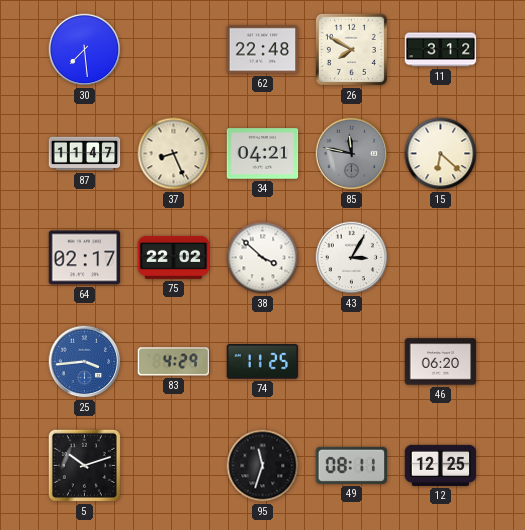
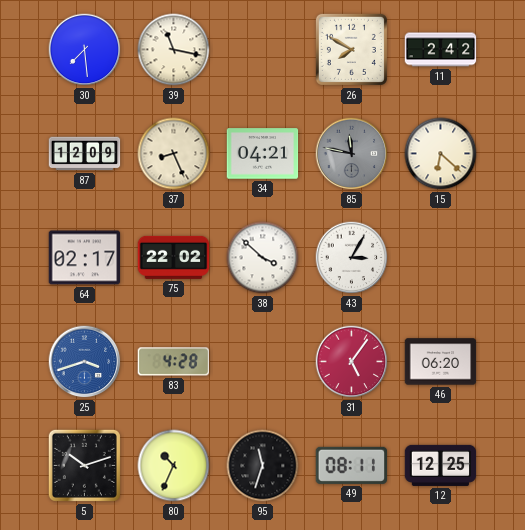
39: none -> 11:17
62: 22:48 -> none
11: 3:12 -> 2:42
87: 11:47 -> 12:09
25: 3:44 -> 3:42
83: 4:29 -> 4:28
74: 11:25 -> none
31: none -> 5:06
80: none -> 10:34
